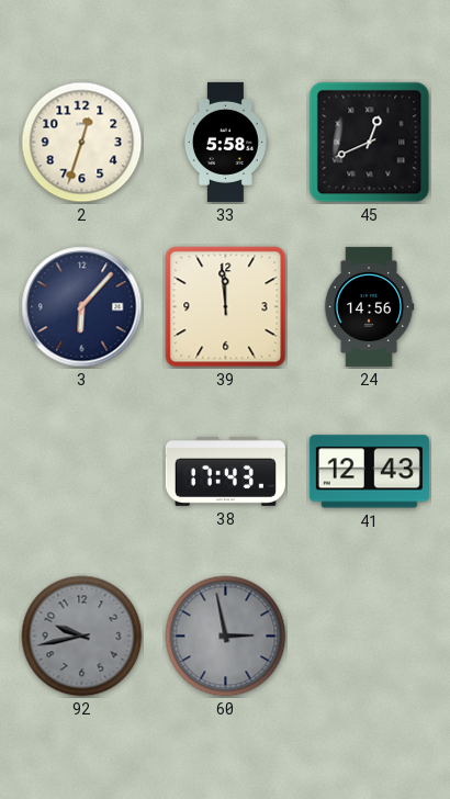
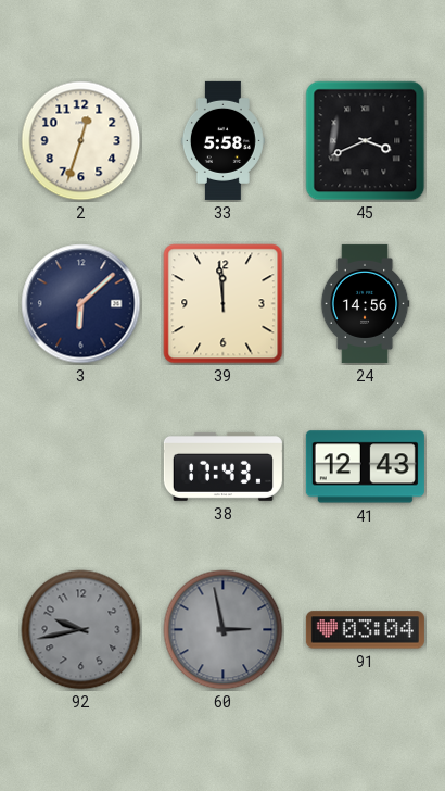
45: 12:41 -> 3:41
3: 6:07 -> 6:08
91: none -> 03:04
